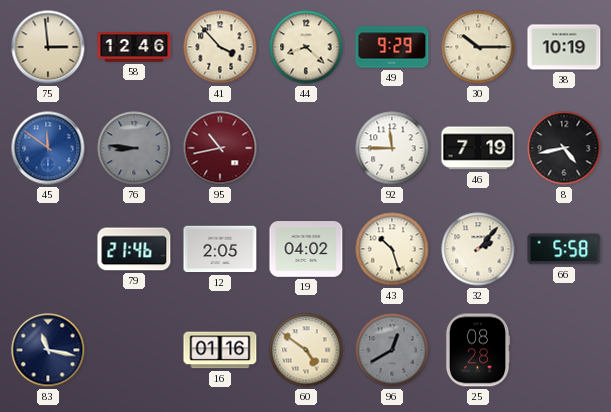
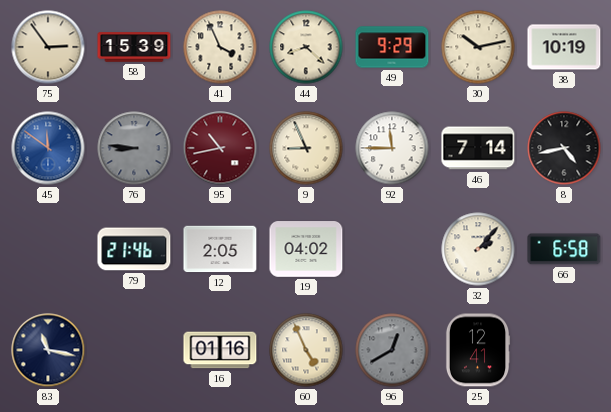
75: 2:59 -> 2:54
58: 12:46 -> 15:39
41: 3:53 -> 3:56
30: 10:15 -> 10:13
9: none -> 8:56
46: 7:19 -> 7:14
43: 10:27 -> none
66: 5:58 -> 6:58
60: 4:51 -> 4:56
25: 08:28 -> 12:41
